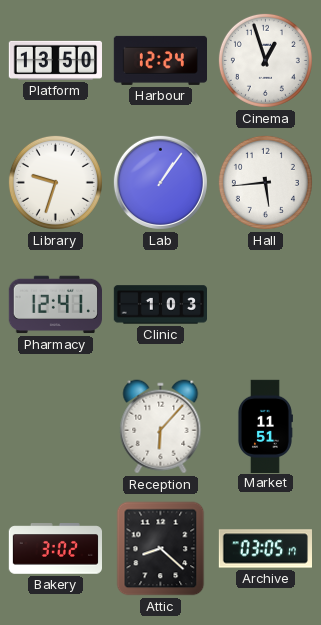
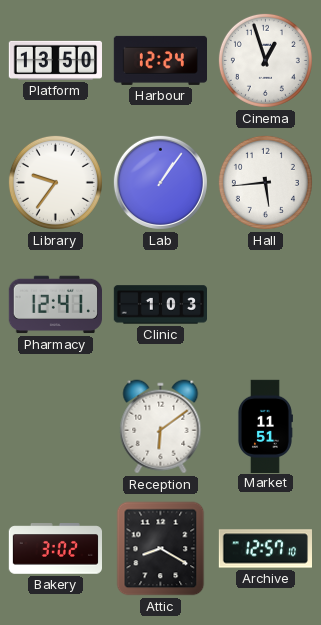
Library: 9:33 -> 9:36
Reception: 6:07 -> 6:09
Attic: 8:22 -> 8:20
Archive: 03:05 -> 12:57
